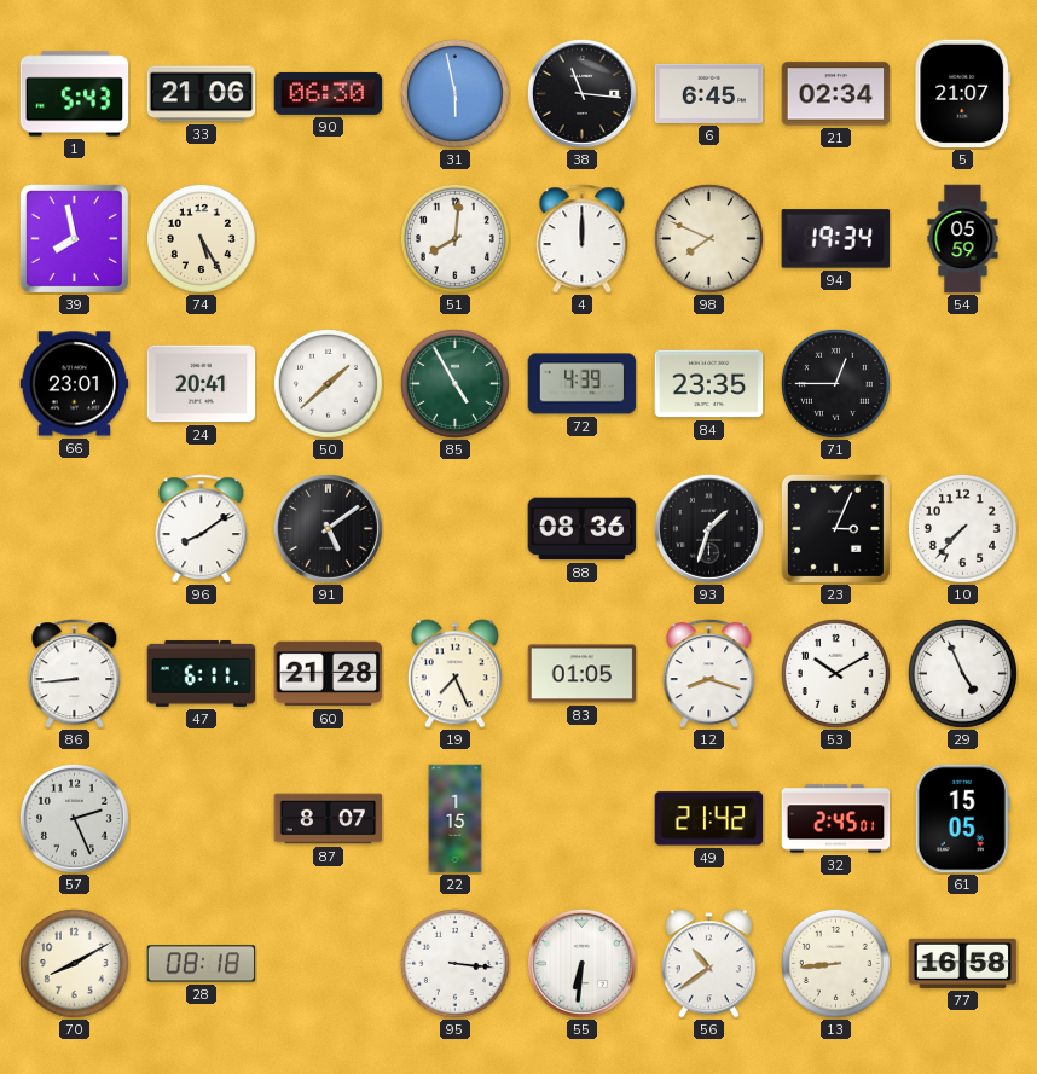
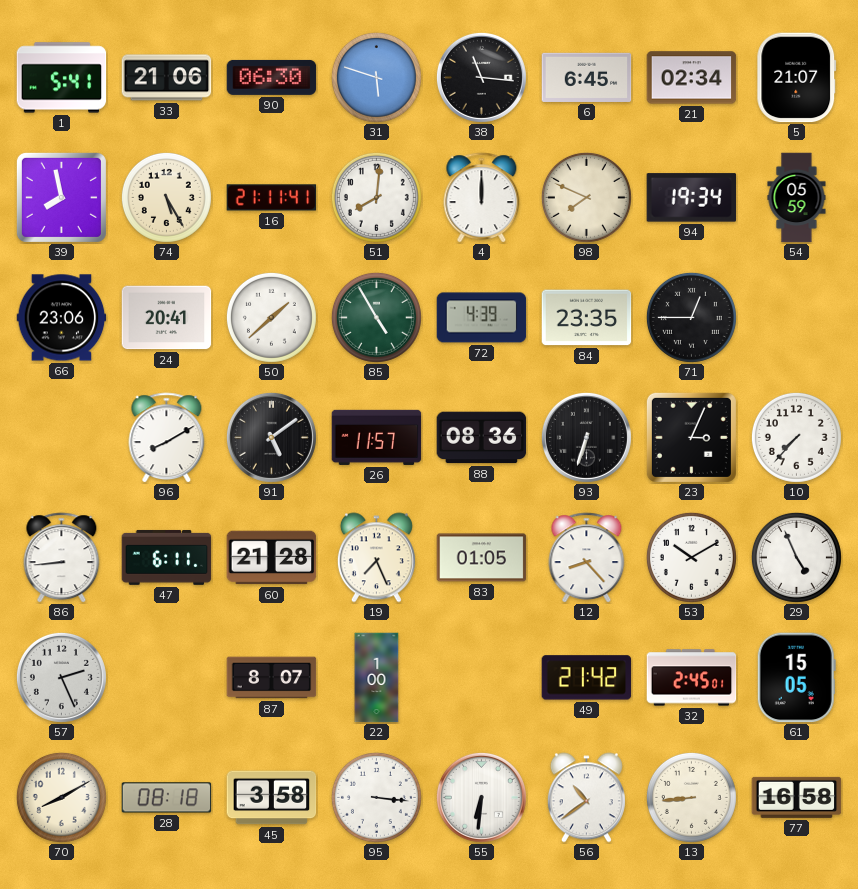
1: 5:43 -> 5:41
31: 5:58 -> 5:48
16: none -> 21:11
66: 23:01 -> 23:06
96: 8:09 -> 8:10
26: none -> 11:57
93: 1:33 -> 6:33
12: 8:18 -> 8:23
22: 1:15 -> 1:00
45: none -> 3:58
